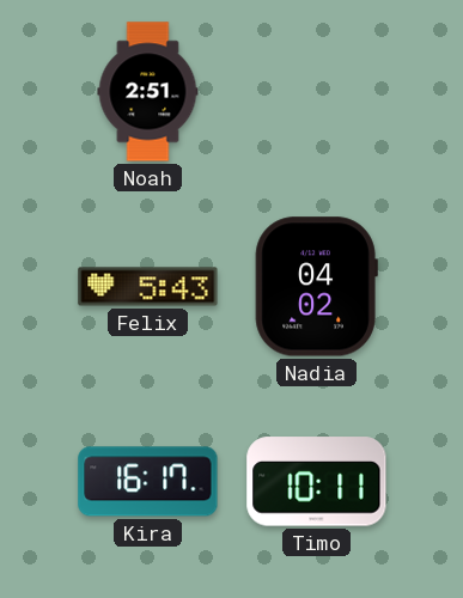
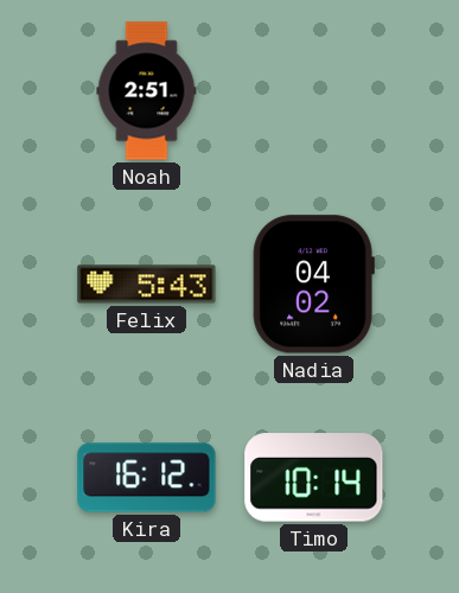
Kira: 16:17 -> 16:12
Timo: 10:11 -> 10:14
